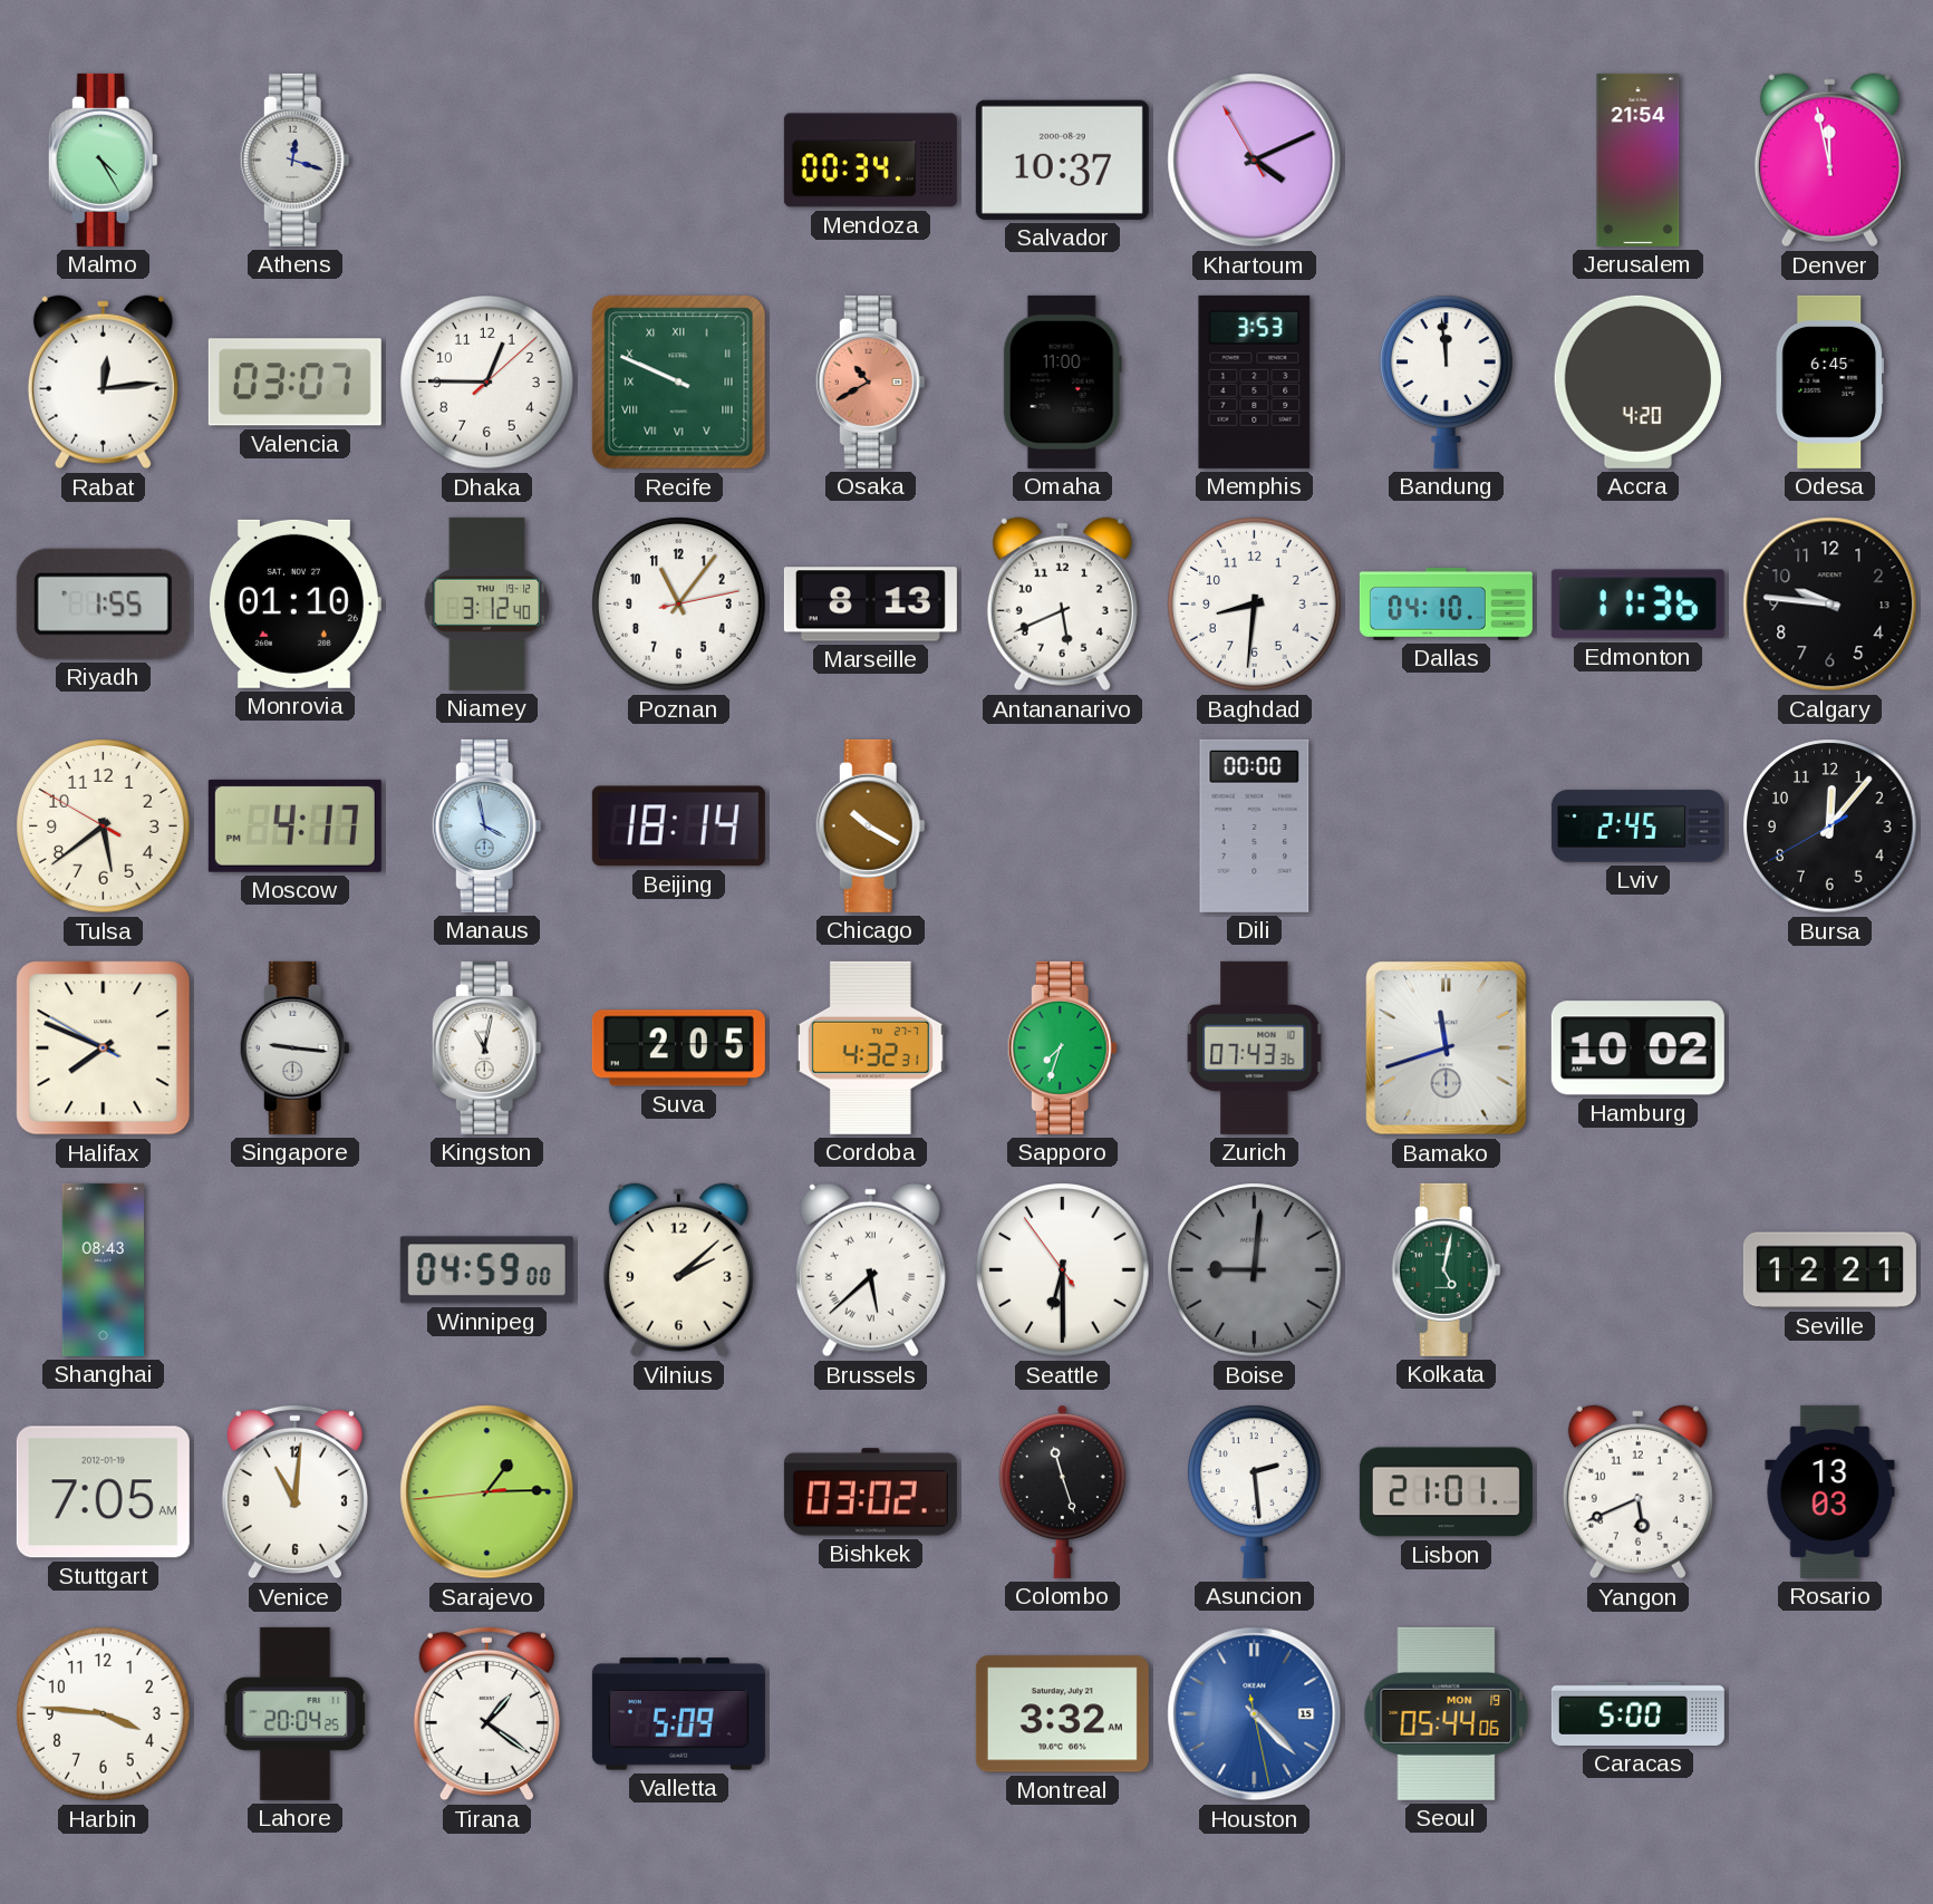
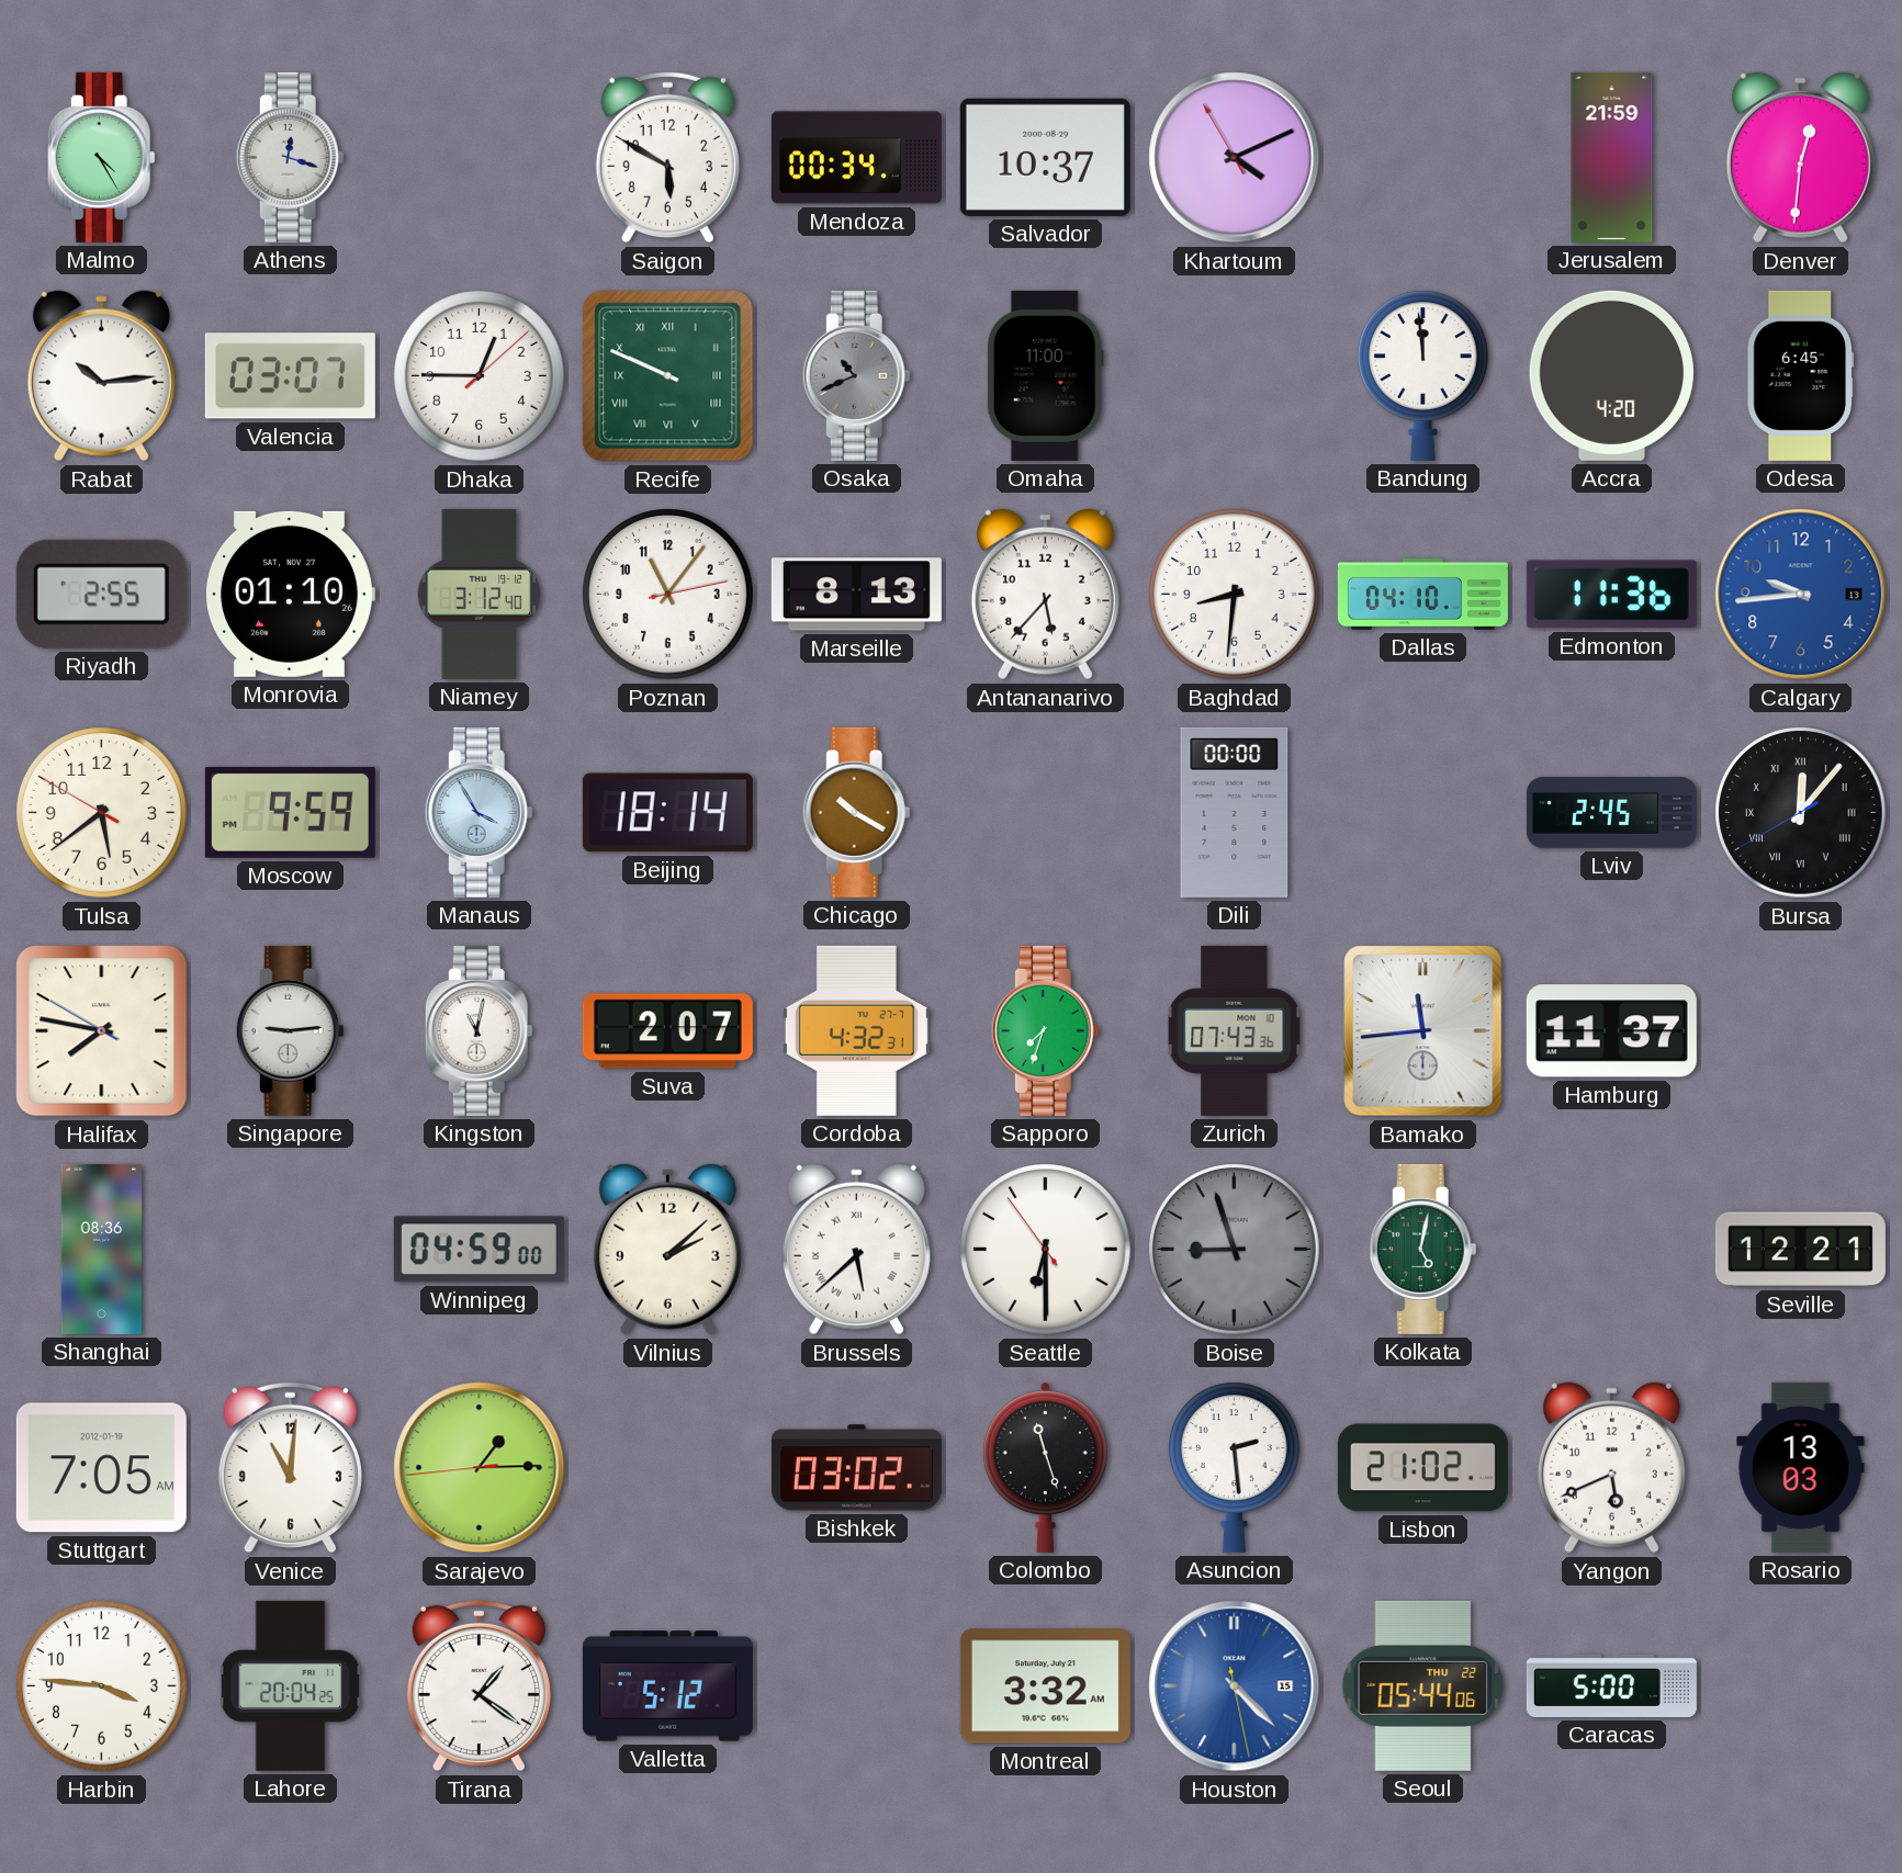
Saigon: none -> 5:50
Jerusalem: 21:54 -> 21:59
Denver: 11:58 -> 12:31
Rabat: 12:14 -> 10:14
Osaka: 10:40 -> 10:41
Osaka dial: salmon -> grey
Memphis: 3:53 -> none
Riyadh: 1:55 -> 2:55
Antananarivo: 5:41 -> 5:37
Calgary: 9:46 -> 9:44
Calgary dial: black -> blue
Moscow: 4:17 -> 9:59
Manaus: 3:58 -> 3:55
Bursa numerals: Arabic -> Roman
Halifax: 7:48 -> 7:46
Singapore: 9:16 -> 9:14
Suva: 2:05 -> 2:07
Bamako: 11:42 -> 11:44
Hamburg: 10:02 -> 11:37
Shanghai: 08:43 -> 08:36
Boise: 9:01 -> 8:57
Lisbon: 21:01 -> 21:02
Valletta: 5:09 -> 5:12
Seoul date: MON 19 -> THU 22
